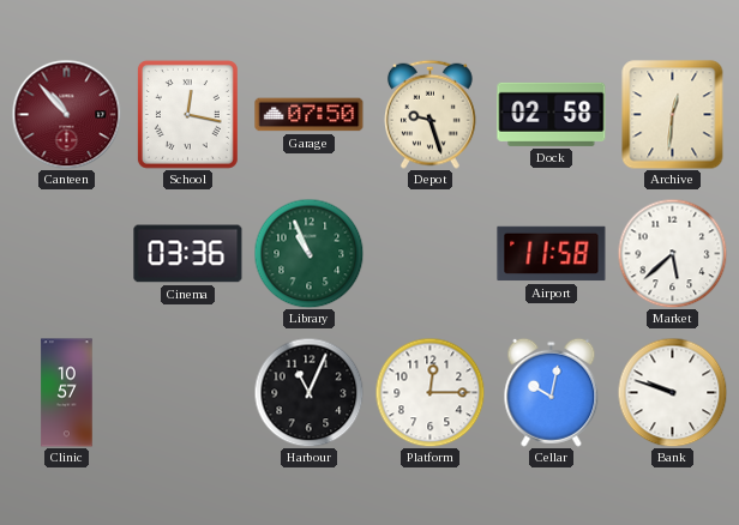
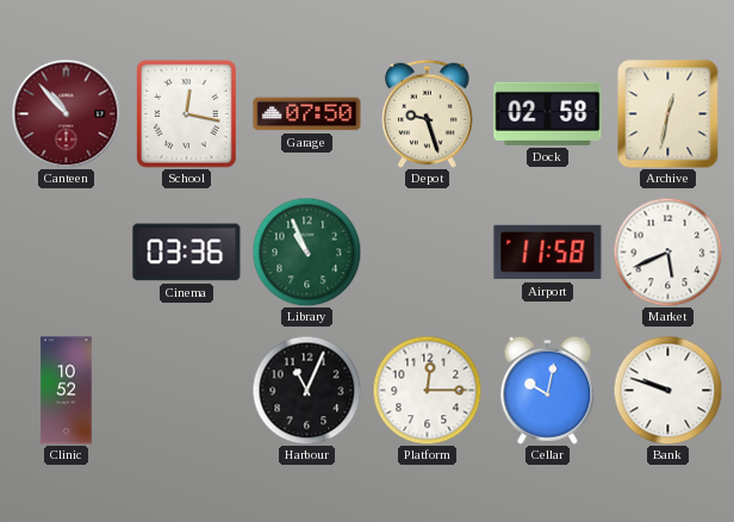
Archive: 12:31 -> 12:32
Market: 5:38 -> 5:41
Clinic: 10:57 -> 10:52
